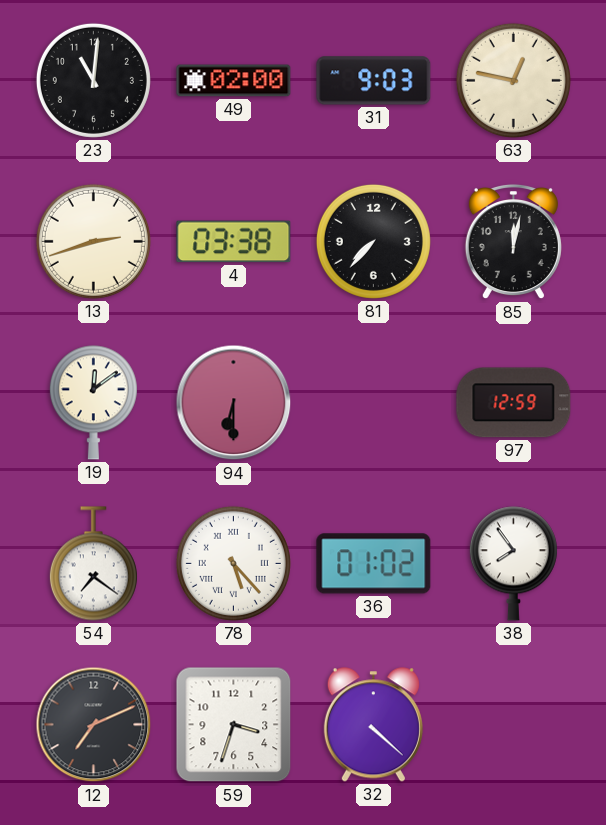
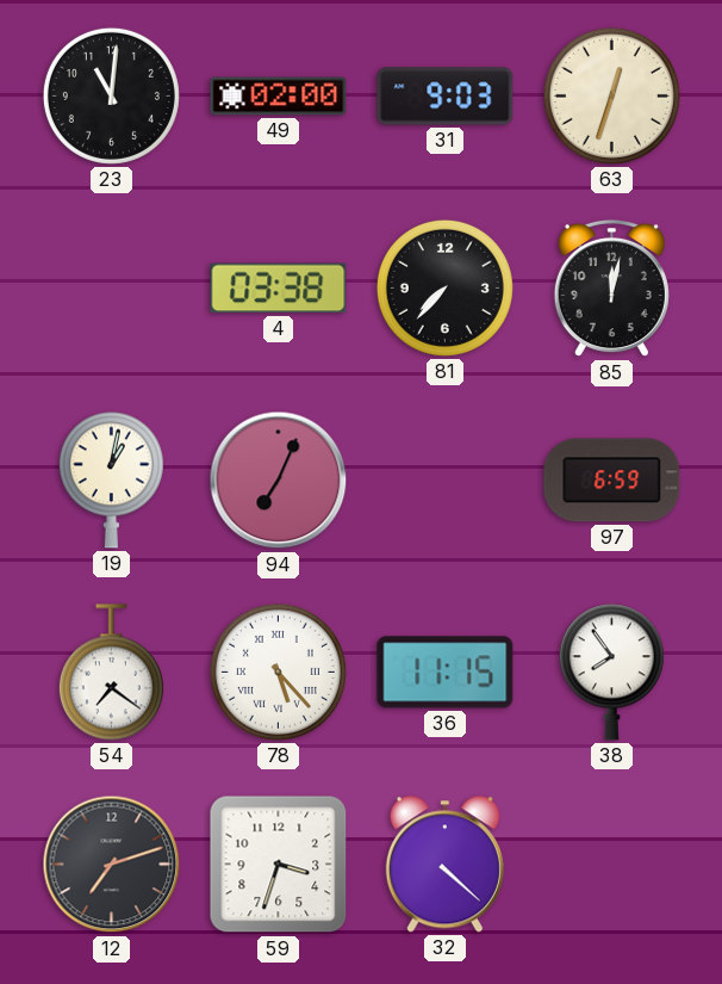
63: 12:47 -> 12:33
13: 2:42 -> none
19: 12:09 -> 1:02
94: 6:30 -> 7:04
97: 12:59 -> 6:59
36: 01:02 -> 11:15
12: 7:11 -> 7:12
